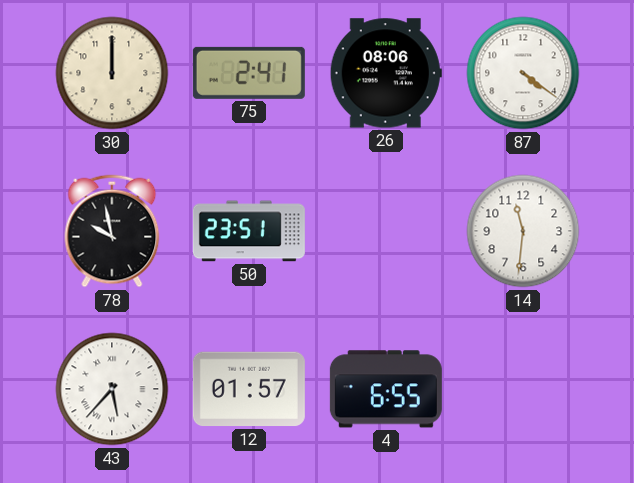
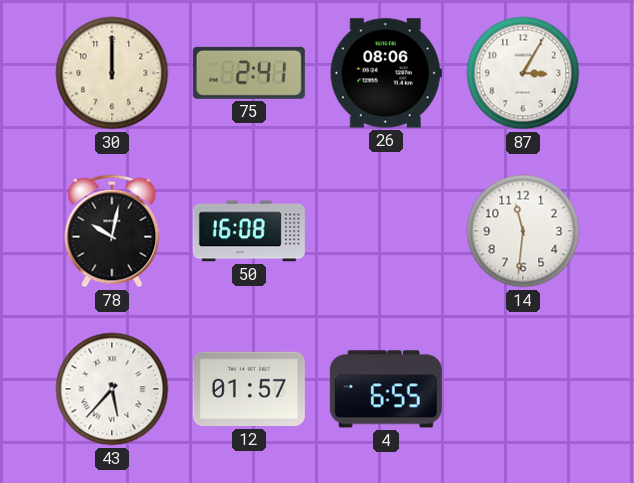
87: 4:21 -> 3:05
78: 9:58 -> 10:02
50: 23:51 -> 16:08
